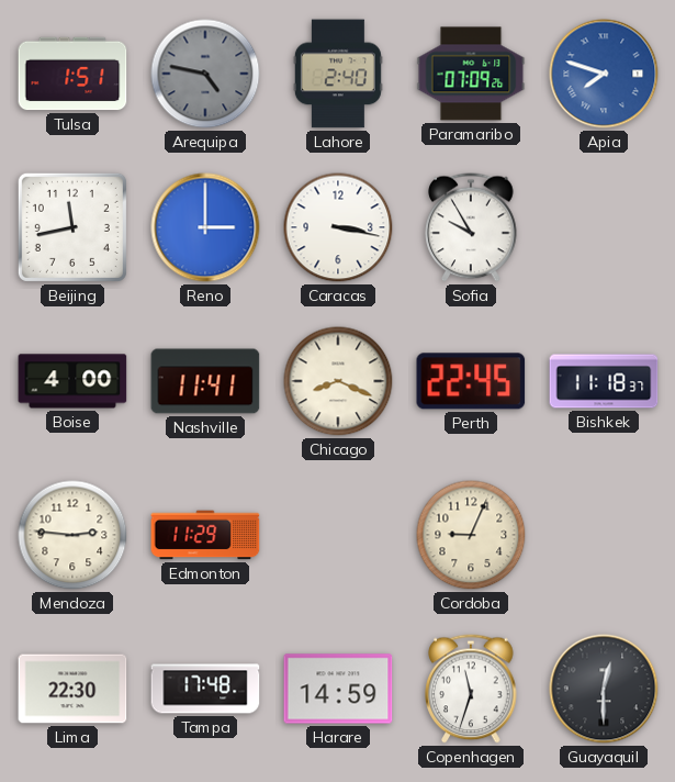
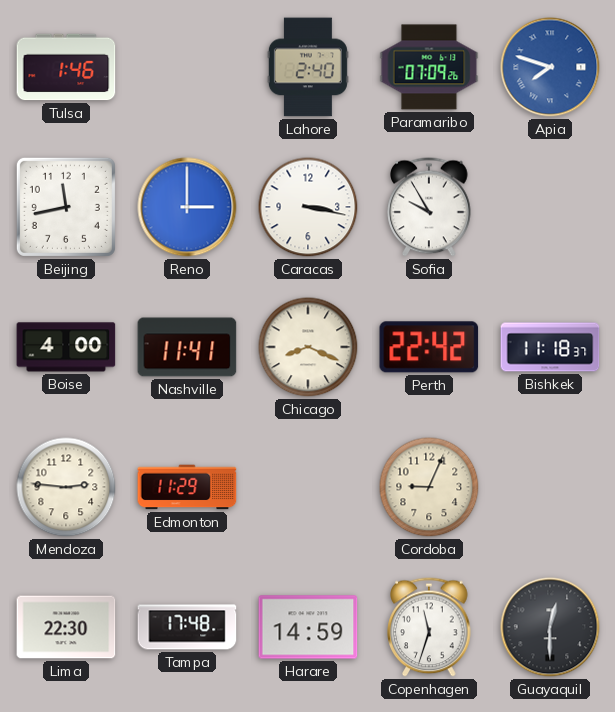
Tulsa: 1:51 -> 1:46
Arequipa: 4:47 -> none
Perth: 22:45 -> 22:42
